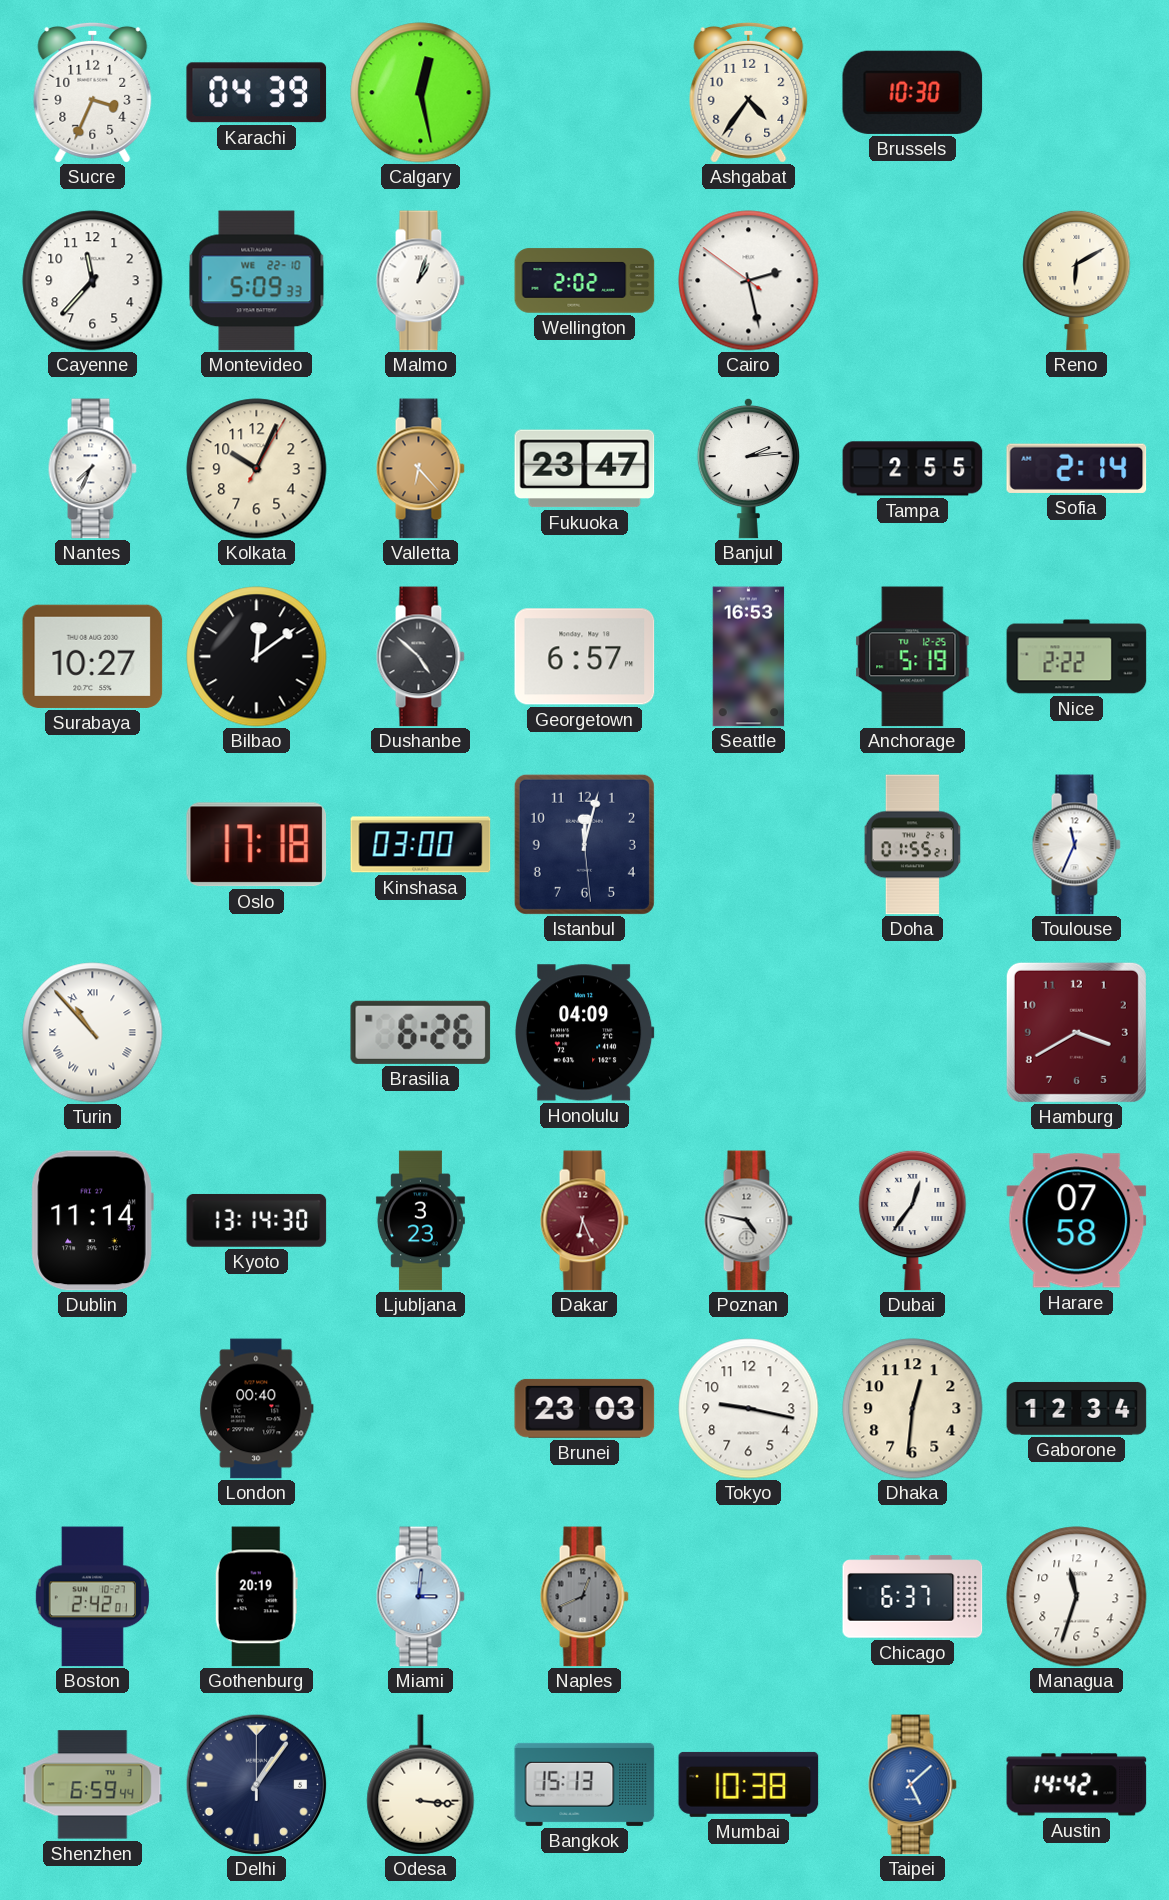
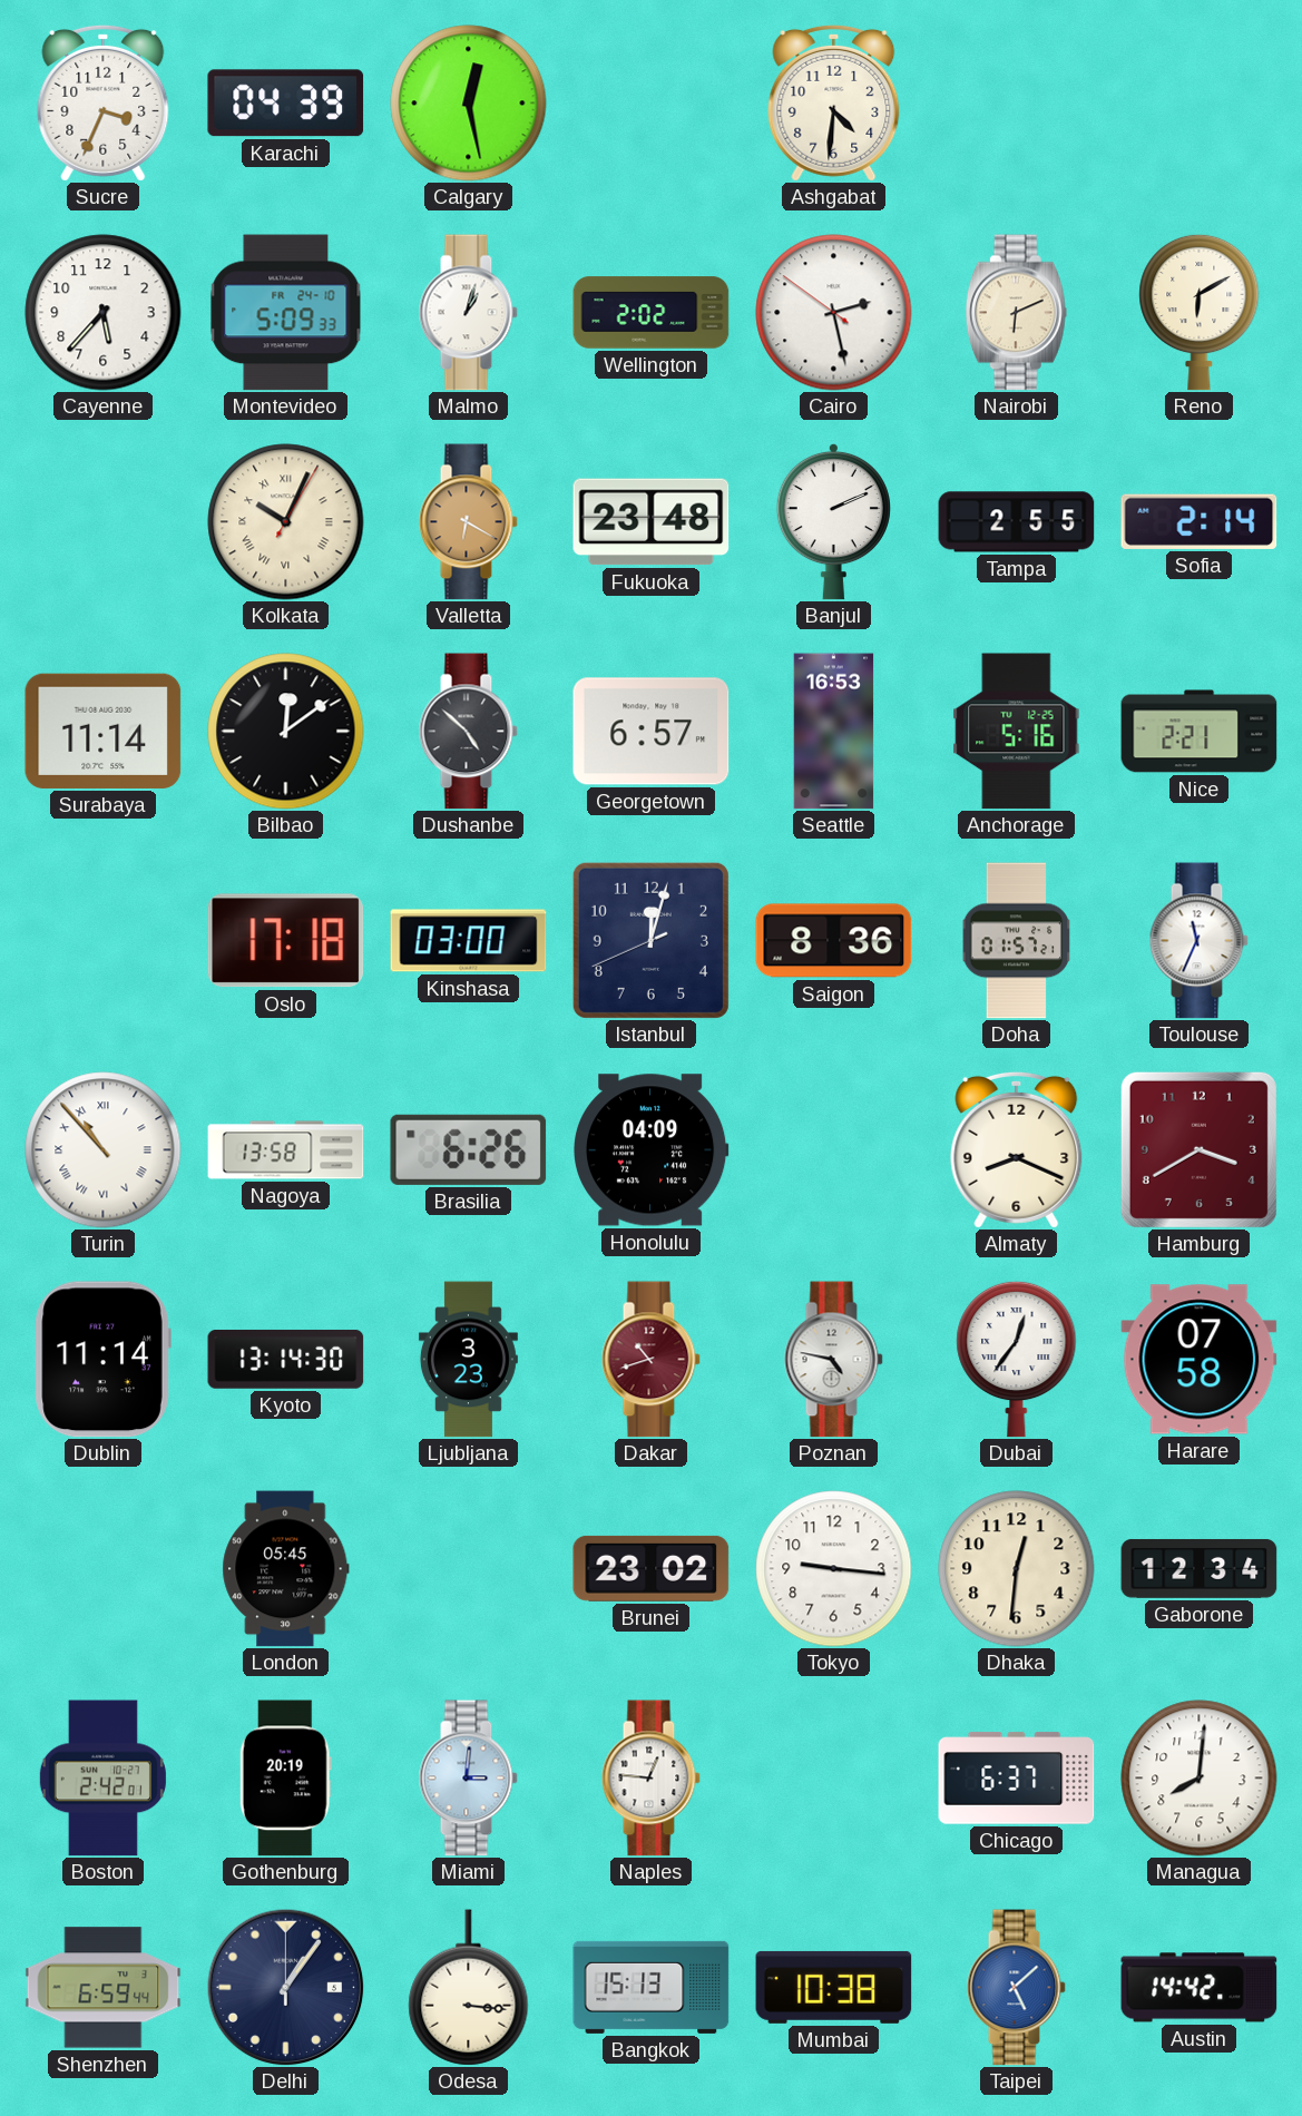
Ashgabat: 4:36 -> 4:31
Brussels: 10:30 -> none
Cayenne: 11:37 -> 5:37
Montevideo date: WE 22-10 -> FR 24-10
Nairobi: none -> 6:11
Nantes: 7:34 -> none
Kolkata numerals: Arabic -> Roman
Valletta: 6:23 -> 6:20
Fukuoka: 23:47 -> 23:48
Banjul: 2:14 -> 2:11
Surabaya: 10:27 -> 11:14
Anchorage: 5:19 -> 5:16
Nice: 2:22 -> 2:21
Istanbul: 12:02:29 -> 12:02:41
Saigon: none -> 8:36
Doha: 01:55 -> 01:57
Nagoya: none -> 13:58
Almaty: none -> 8:19
Dakar: 6:26 -> 10:42
London: 00:40 -> 05:45
Brunei: 23:03 -> 23:02
Tokyo: 9:17 -> 9:16
Naples: 12:41 -> 12:46
Naples dial: grey -> white
Managua: 11:33 -> 8:01
